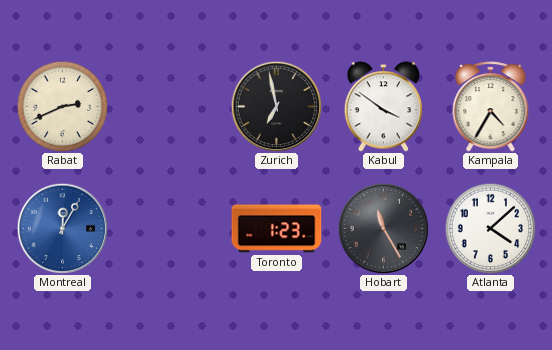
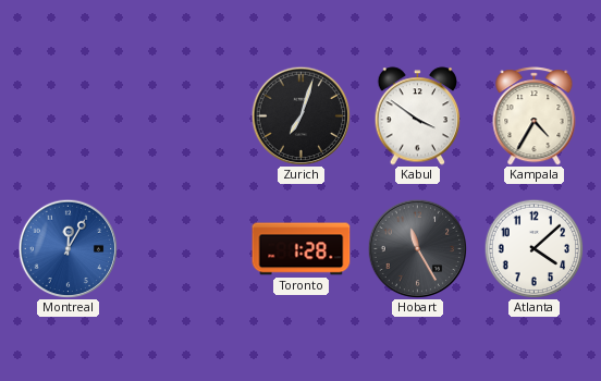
Rabat: 2:41 -> none
Zurich: 6:58 -> 7:03
Toronto: 1:23 -> 1:28
